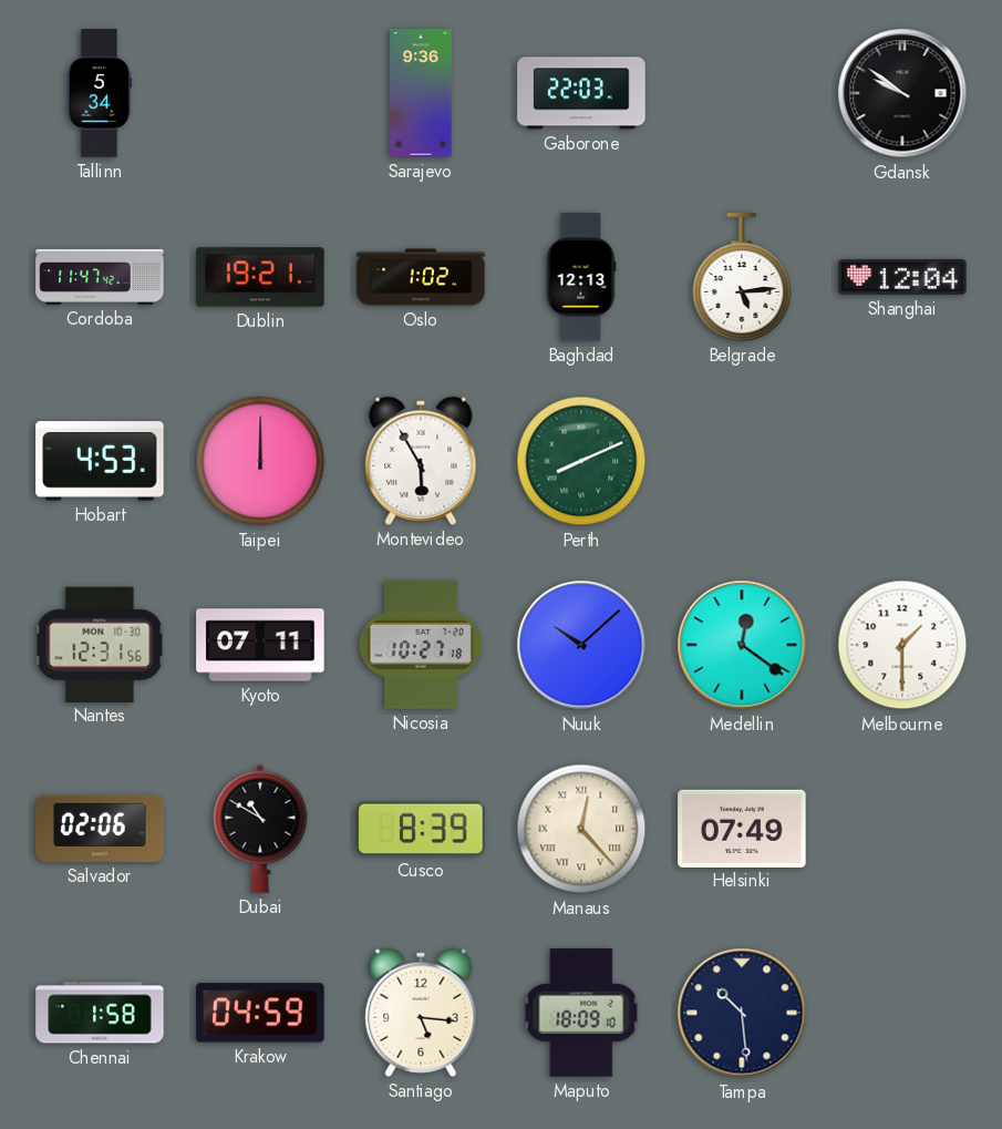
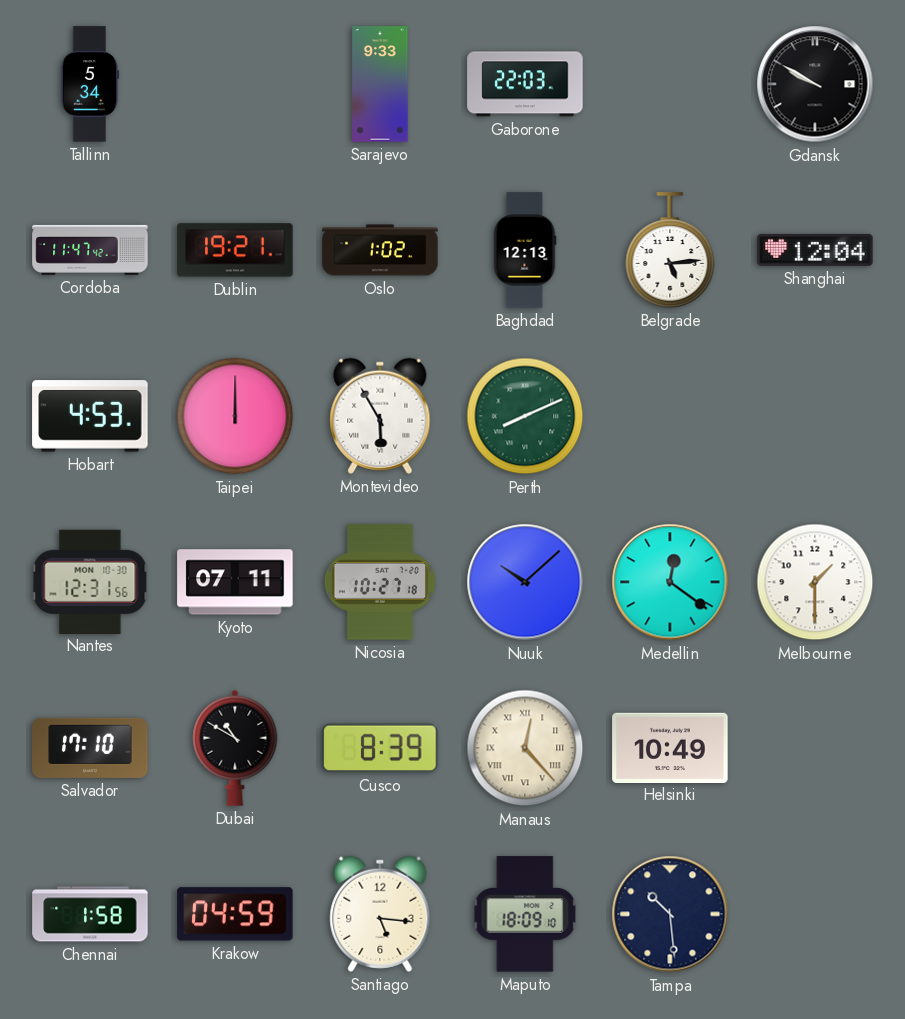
Sarajevo: 9:36 -> 9:33
Gdansk: 9:51 -> 9:50
Salvador: 02:06 -> 17:10
Helsinki: 07:49 -> 10:49
